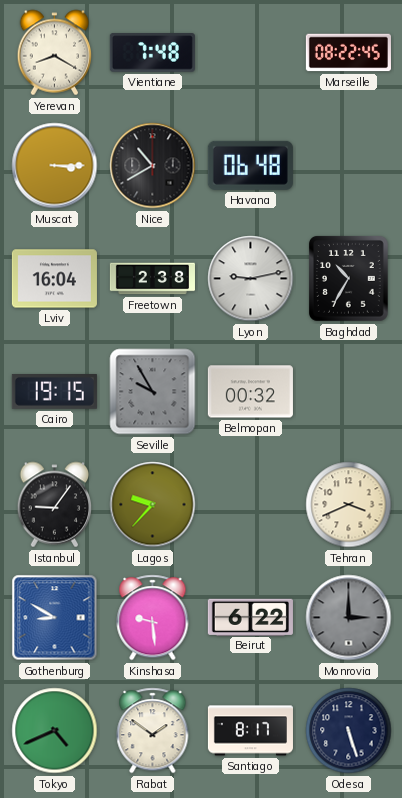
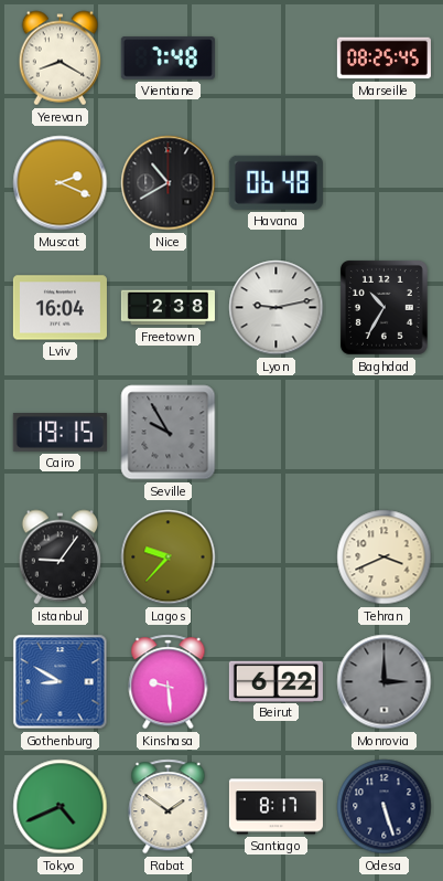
Marseille: 08:22 -> 08:25
Muscat: 3:15 -> 2:19
Belmopan: 00:32 -> none
